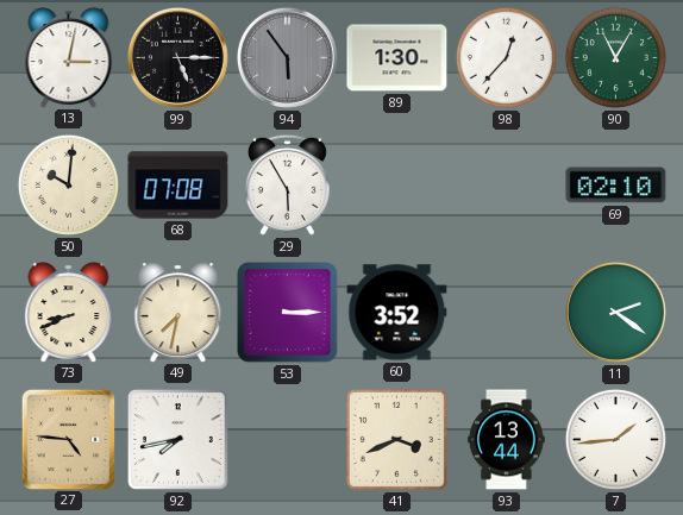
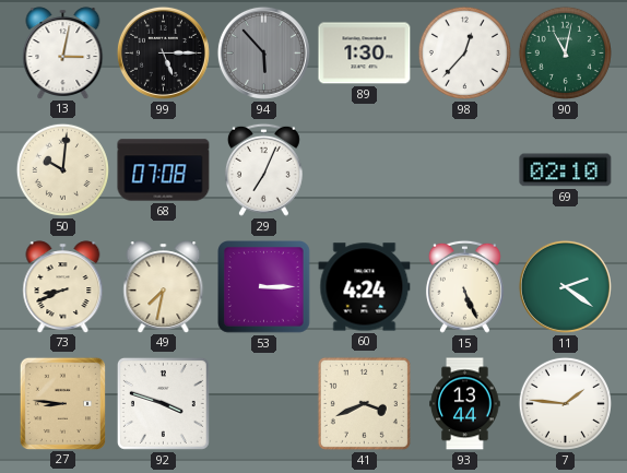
94: 5:54 -> 5:53
90: 11:05 -> 11:02
29: 5:55 -> 7:04
60: 3:52 -> 4:24
15: none -> 5:26
27: 4:46 -> 8:46
92: 7:43 -> 3:48
7: 1:44 -> 1:46
